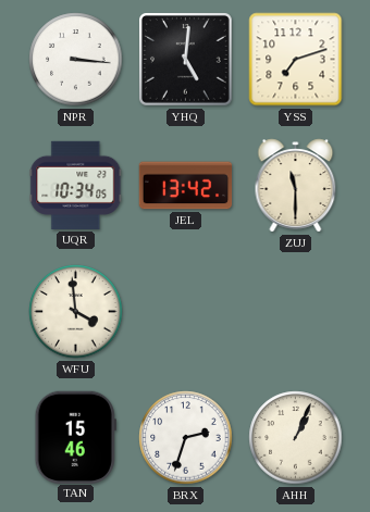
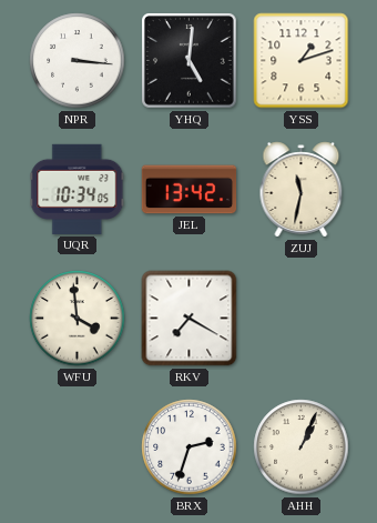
YSS: 7:12 -> 1:12
ZUJ: 11:30 -> 11:32
RKV: none -> 7:20
TAN: 15:46 -> none
